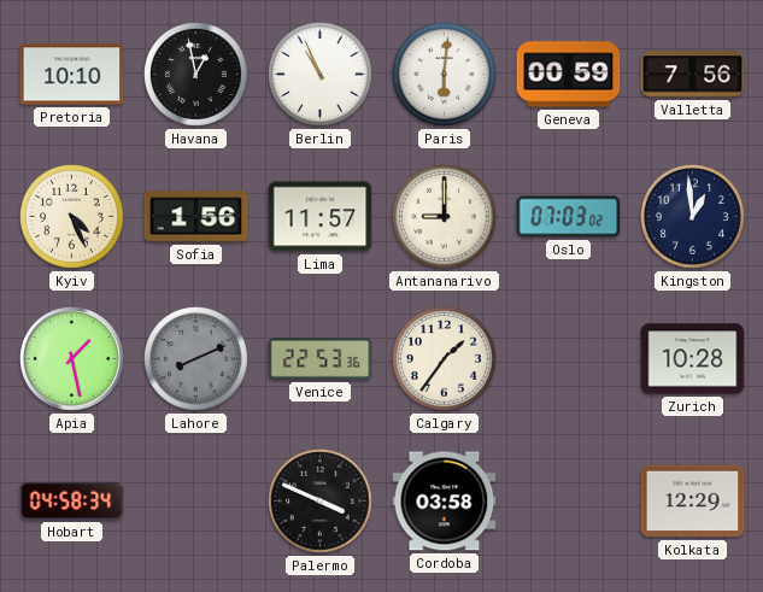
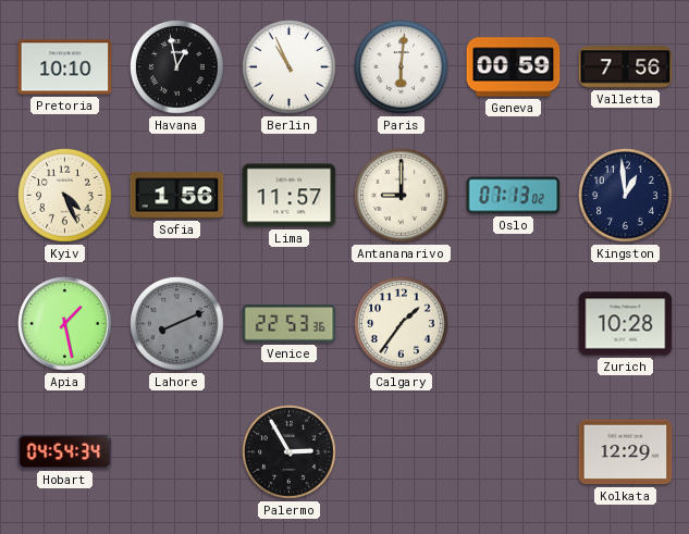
Oslo: 07:03 -> 07:13
Hobart: 04:58 -> 04:54
Palermo: 3:49 -> 2:55
Cordoba: 03:58 -> none
